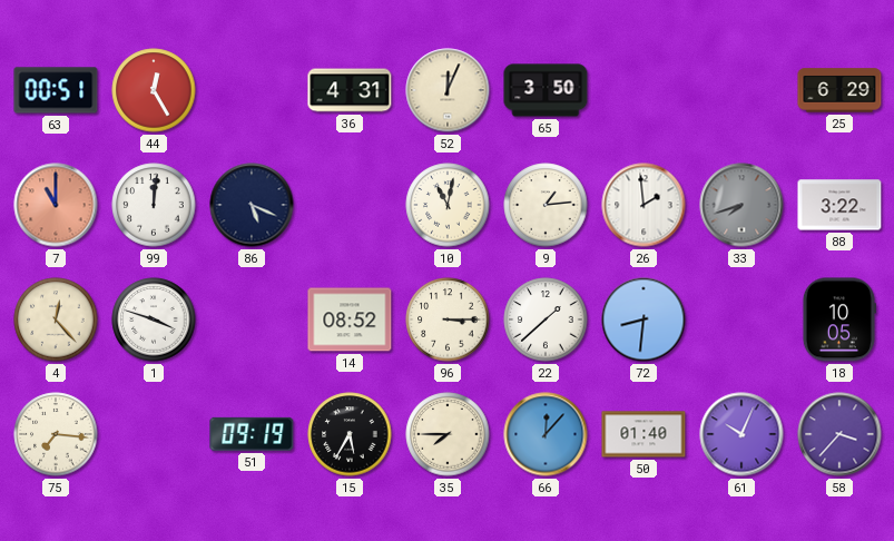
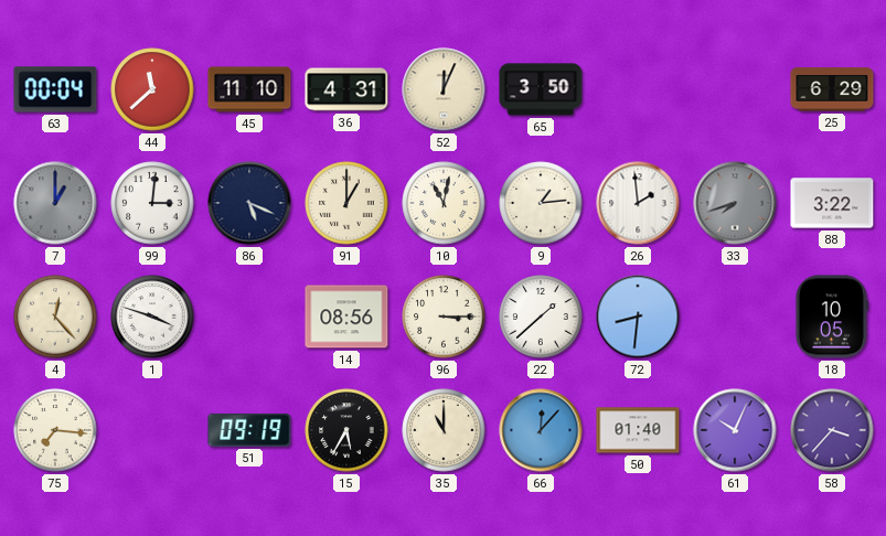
63: 00:51 -> 00:04
44: 12:25 -> 11:38
45: none -> 11:10
7: 11:00 -> 1:00
7 dial: salmon -> grey
99: 12:01 -> 3:01
91: none -> 1:00
14: 08:52 -> 08:56
35: 7:45 -> 11:00
